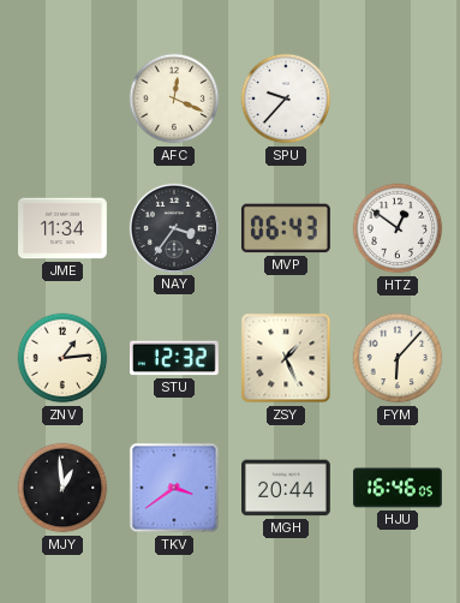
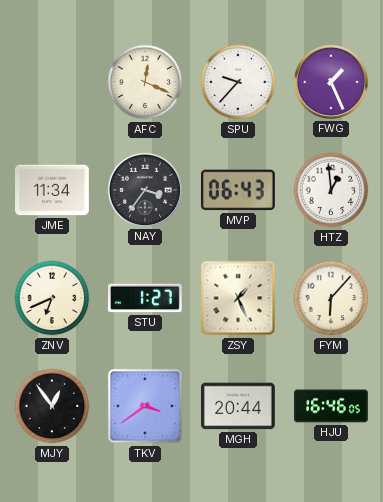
FWG: none -> 1:26
HTZ: 12:51 -> 12:59
ZNV: 1:14 -> 6:41
STU: 12:32 -> 1:27
MJY: 12:59 -> 12:54
